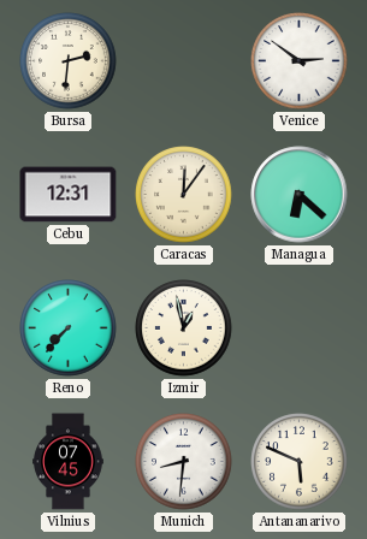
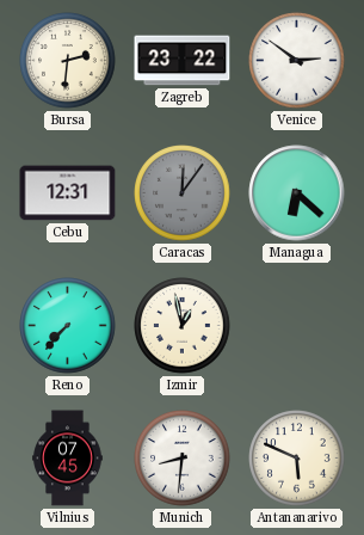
Zagreb: none -> 23:22
Caracas dial: cream -> grey
